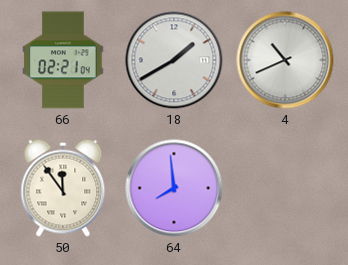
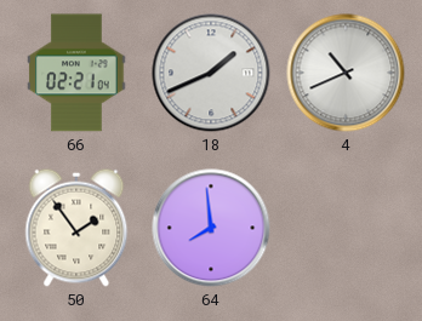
18: 1:40 -> 1:41
50: 11:54 -> 1:54
